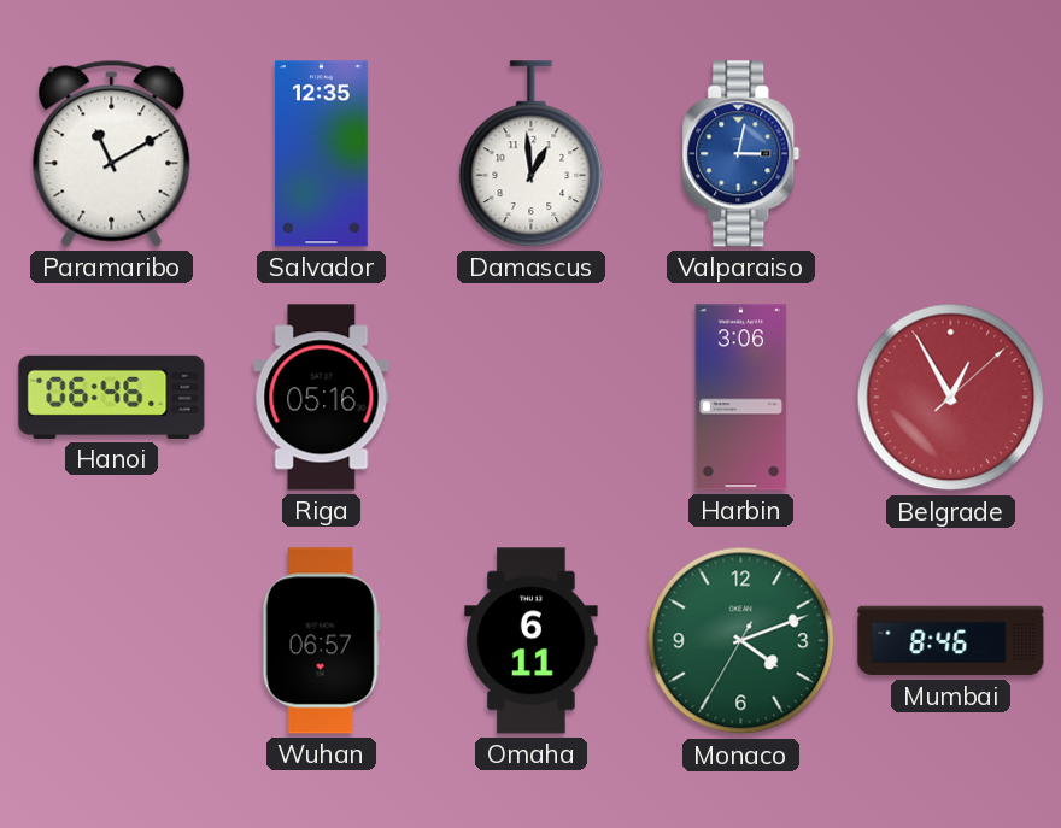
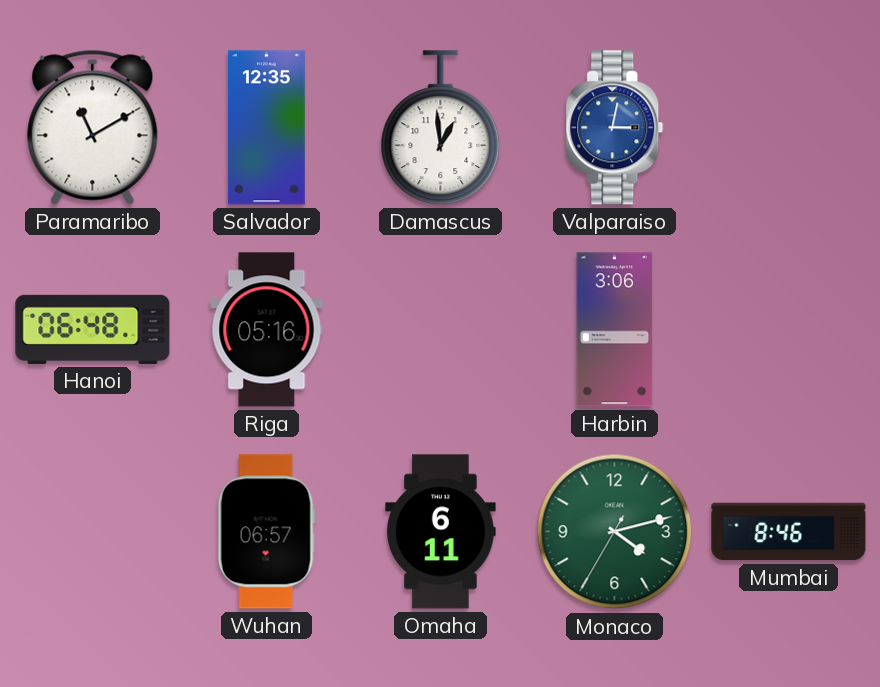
Hanoi: 06:46 -> 06:48
Belgrade: 12:55 -> none
Monaco: 4:11 -> 4:12
